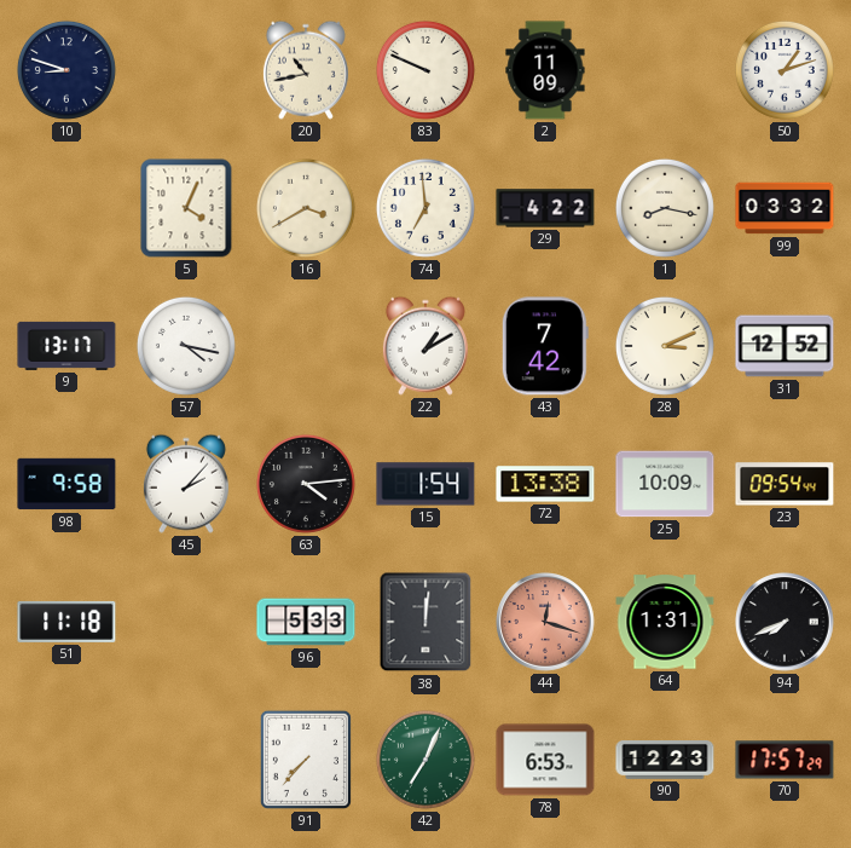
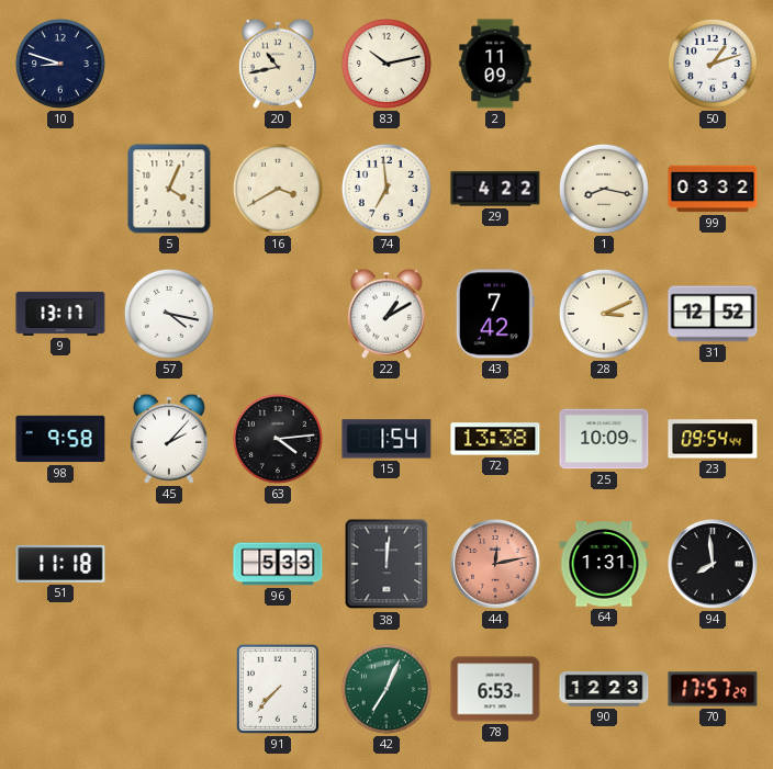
83: 9:49 -> 10:13
44: 12:18 -> 12:13
94: 7:41 -> 7:59
